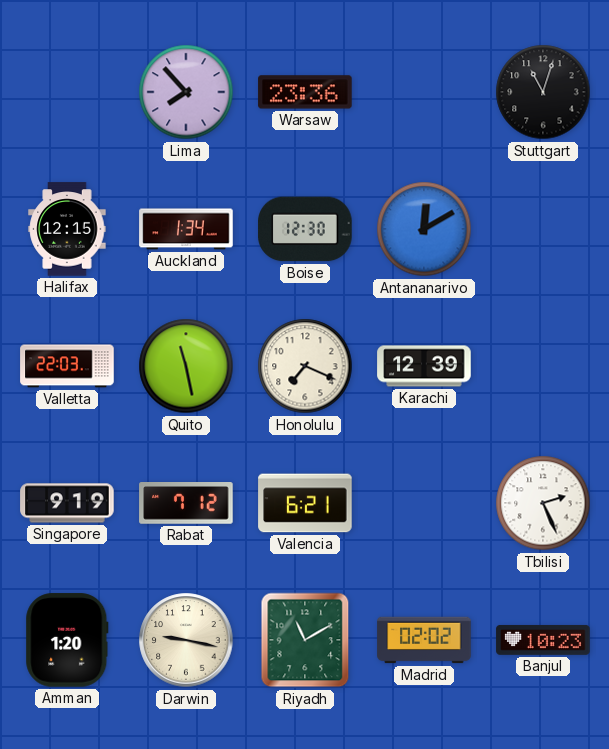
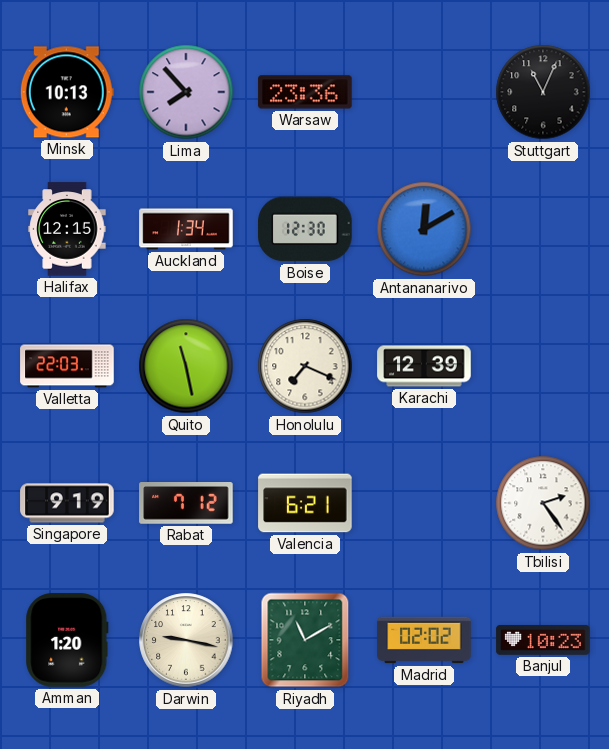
Minsk: none -> 10:13
Stuttgart: 11:03 -> 11:04
Tbilisi: 2:26 -> 2:24
